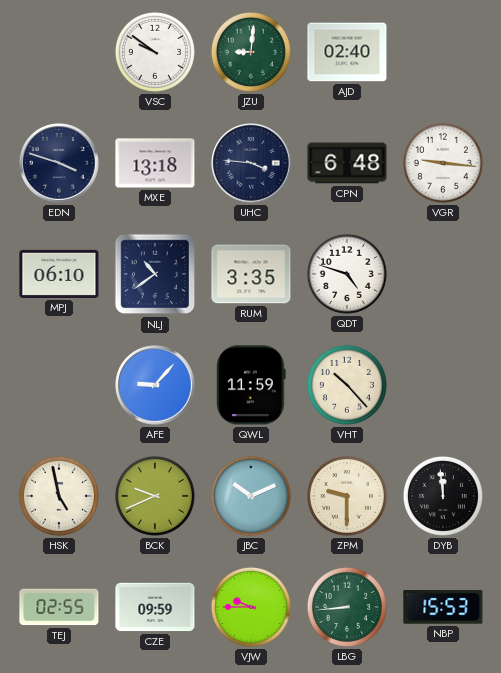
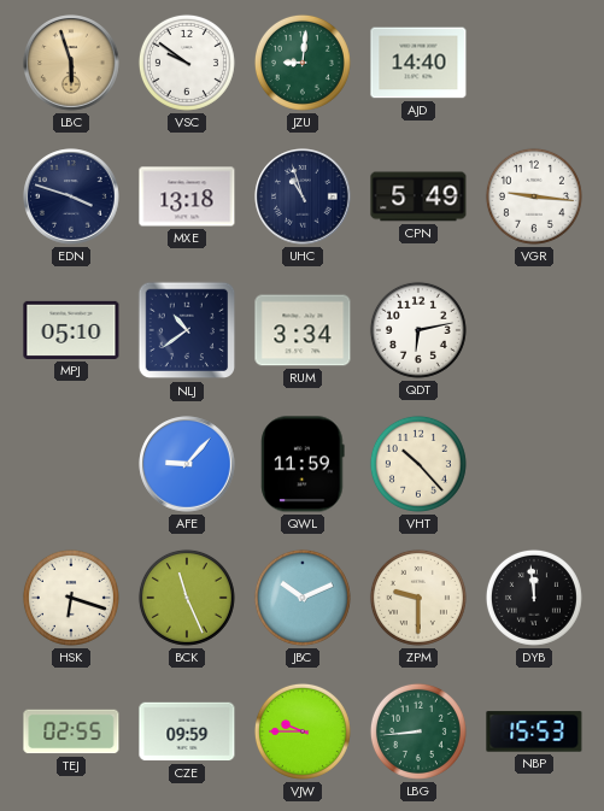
LBC: none -> 5:57
AJD: 02:40 -> 14:40
UHC: 3:46 -> 10:57
CPN: 6:48 -> 5:49
MPJ: 06:10 -> 05:10
RUM: 3:35 -> 3:34
QDT: 4:48 -> 6:13
HSK: 4:58 -> 6:18
BCK: 9:41 -> 11:26
